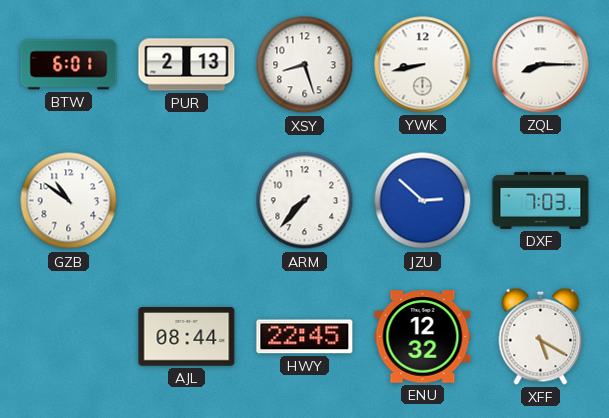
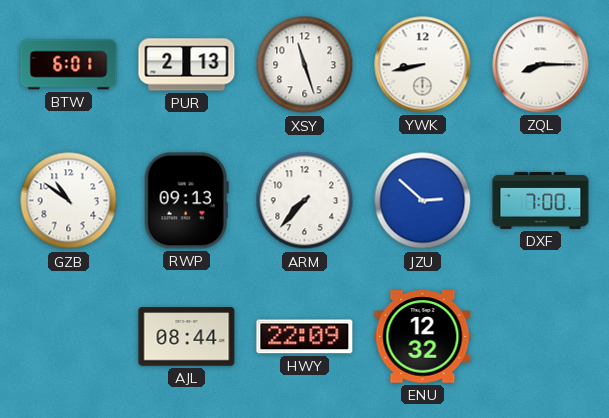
XSY: 8:27 -> 11:27
RWP: none -> 09:13
DXF: 7:03 -> 7:00
HWY: 22:45 -> 22:09
XFF: 5:20 -> none
